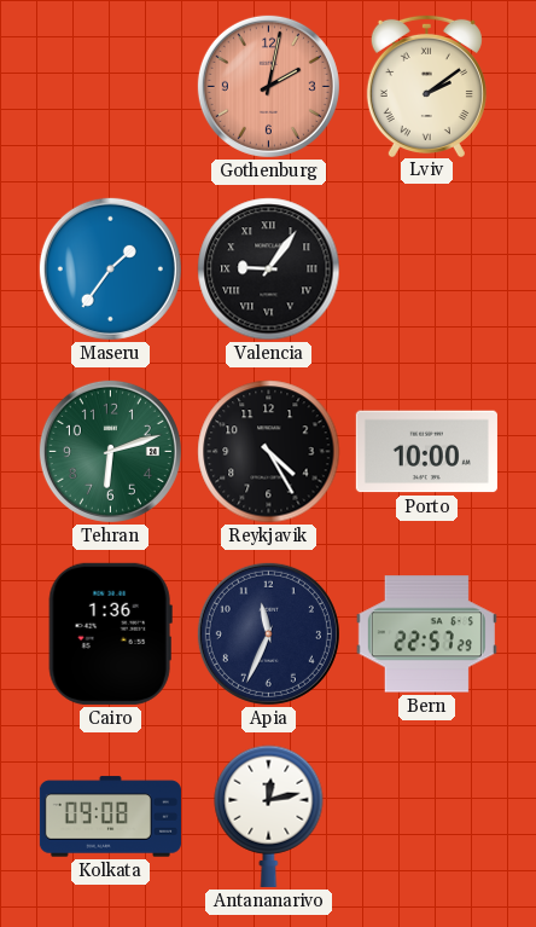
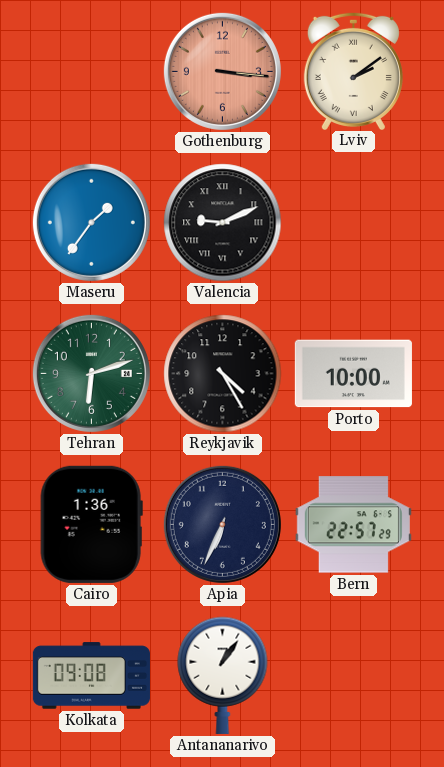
Gothenburg: 2:02 -> 3:16
Valencia: 9:06 -> 9:11
Apia: 11:34 -> 6:34
Antananarivo: 12:13 -> 1:06
